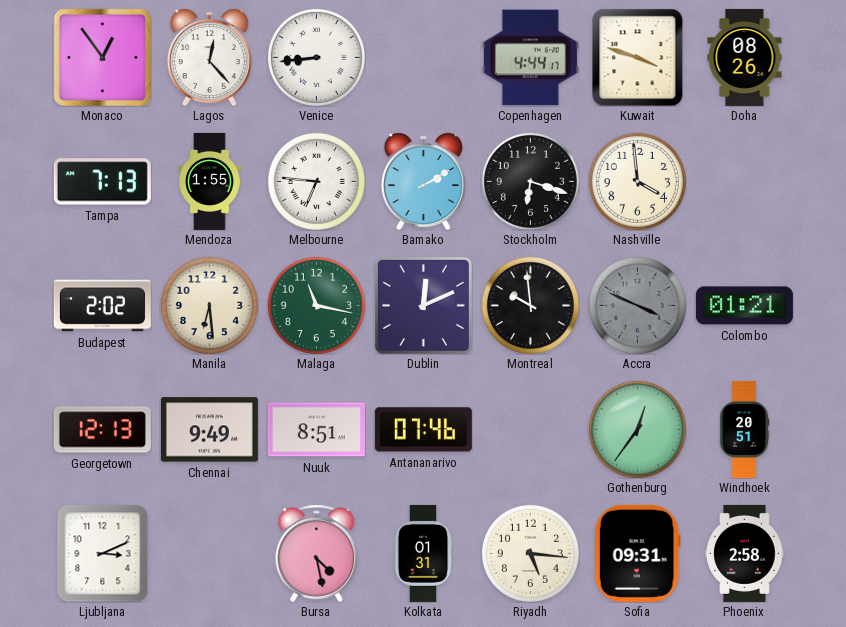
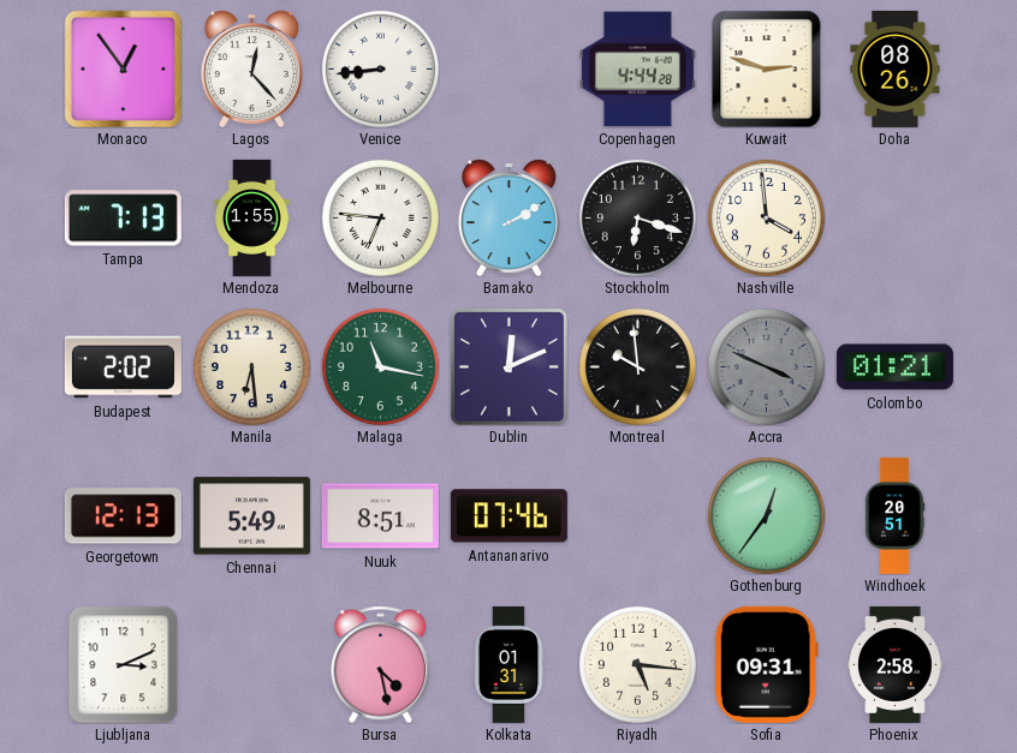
Copenhagen: 4:44:17 -> 4:44:28
Kuwait: 3:48 -> 2:48
Chennai: 9:49 -> 5:49
